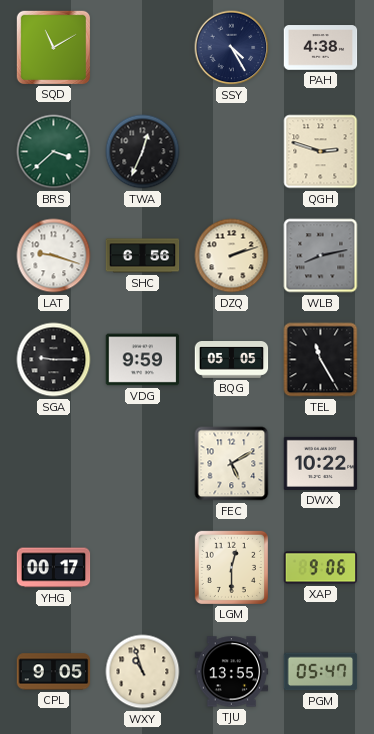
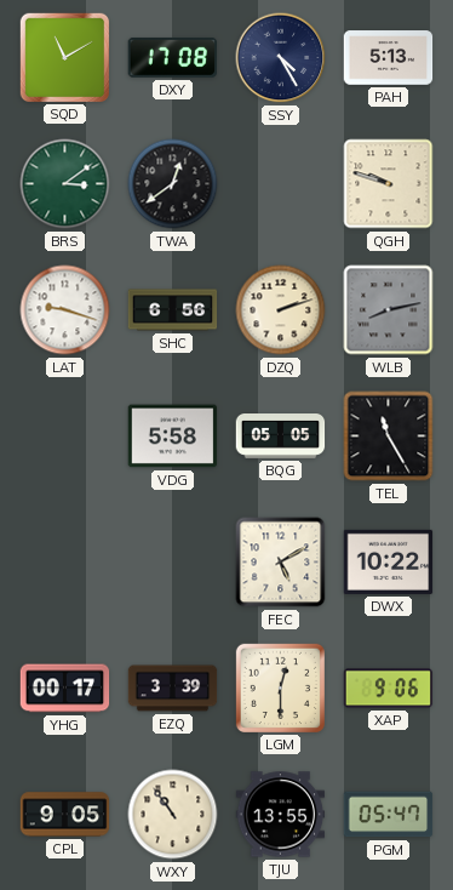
DXY: none -> 17:08
PAH: 4:38 -> 5:13
BRS: 3:38 -> 3:09
TWA: 12:34 -> 12:39
QGH: 2:48 -> 9:48
SGA: 9:15 -> none
VDG: 9:59 -> 5:58
EZQ: none -> 3:39
WXY: 10:57 -> 10:54
